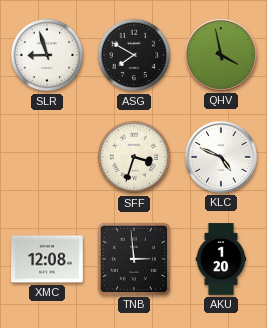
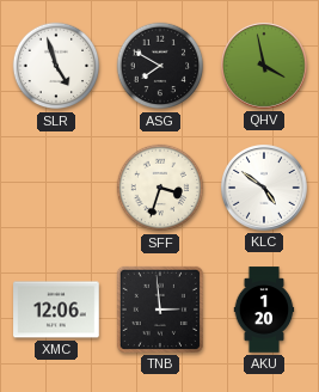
SLR: 8:57 -> 4:57
KLC: 4:49 -> 4:51
XMC: 12:08 -> 12:06
